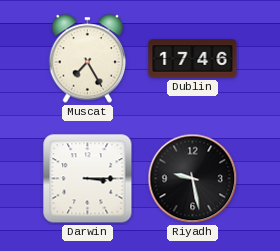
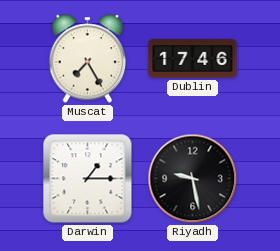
Darwin: 3:15 -> 1:15
